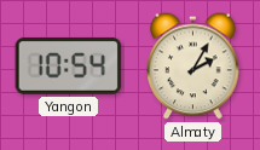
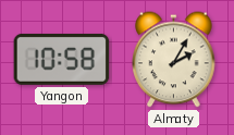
Yangon: 10:54 -> 10:58
